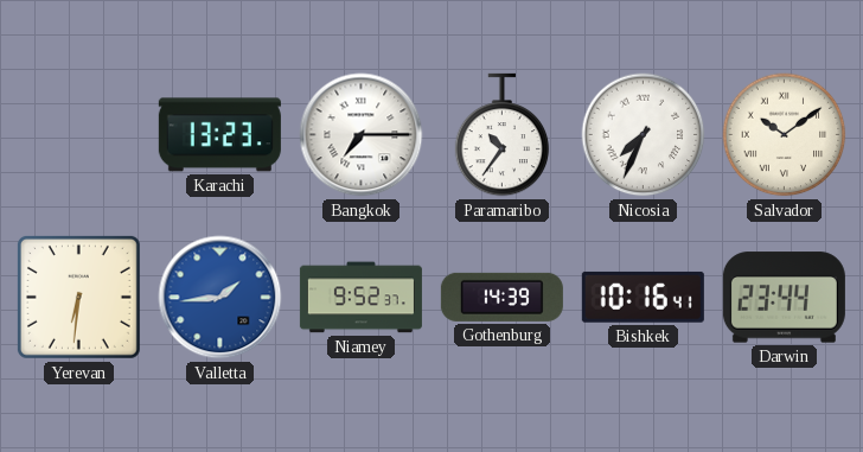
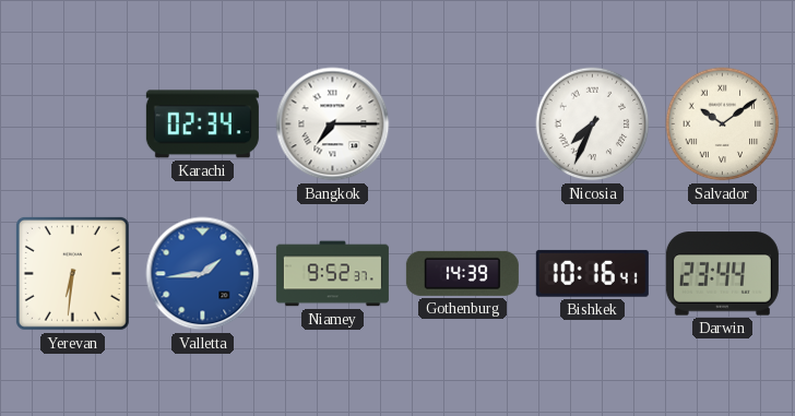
Karachi: 13:23 -> 02:34
Paramaribo: 10:36 -> none
